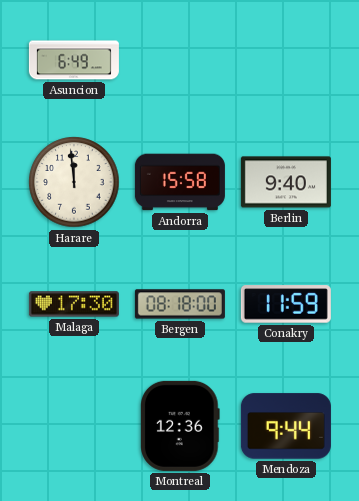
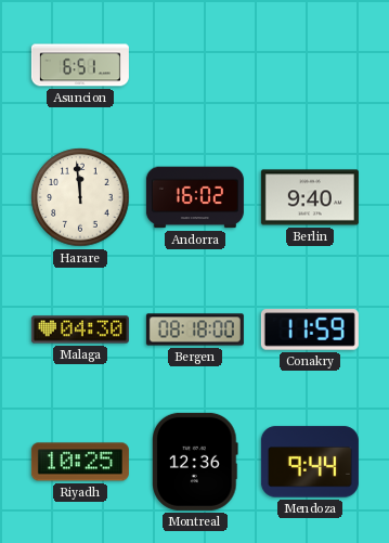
Asuncion: 6:49 -> 6:51
Andorra: 15:58 -> 16:02
Malaga: 17:30 -> 04:30
Riyadh: none -> 10:25
